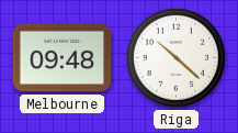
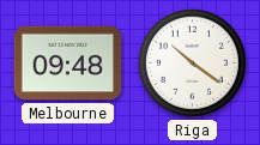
Riga: 10:22 -> 10:21
